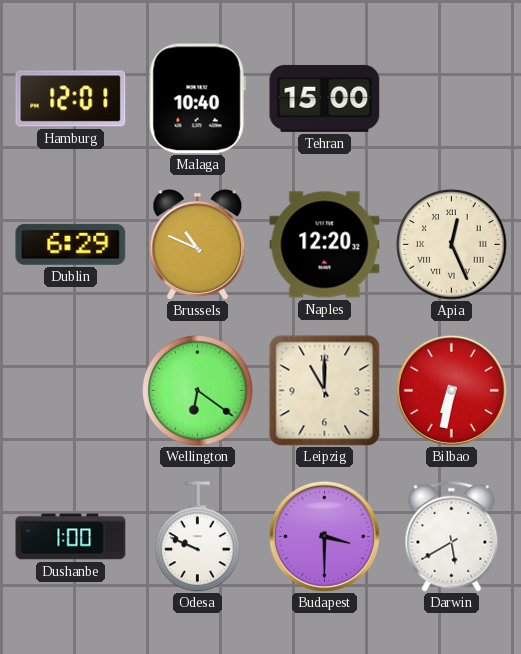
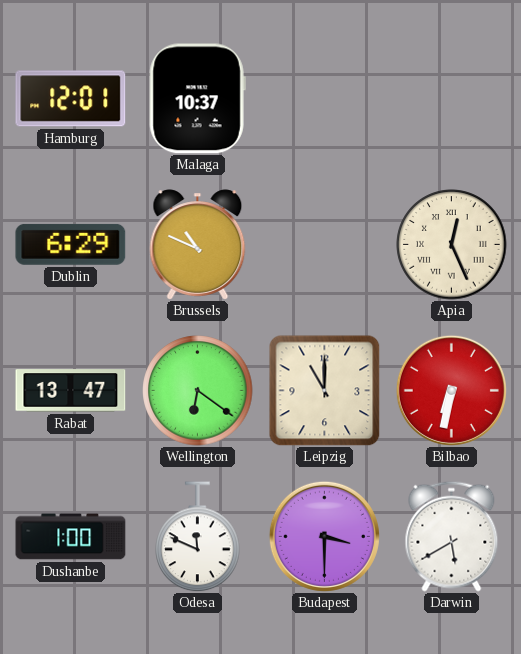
Malaga: 10:40 -> 10:37
Tehran: 15:00 -> none
Naples: 12:20 -> none
Rabat: none -> 13:47
Odesa: 9:49 -> 11:49
